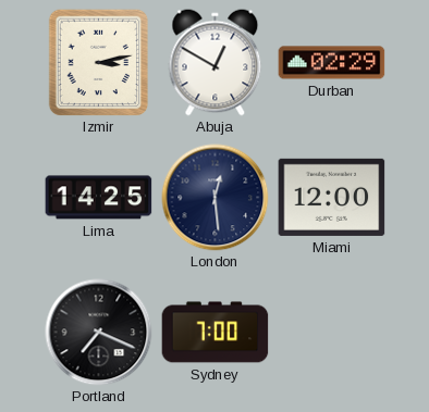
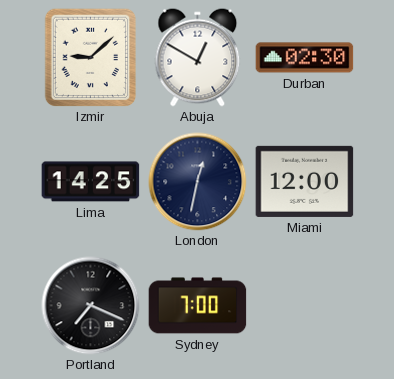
Izmir: 3:13 -> 9:08
Durban: 02:29 -> 02:30
London: 12:29 -> 12:32
